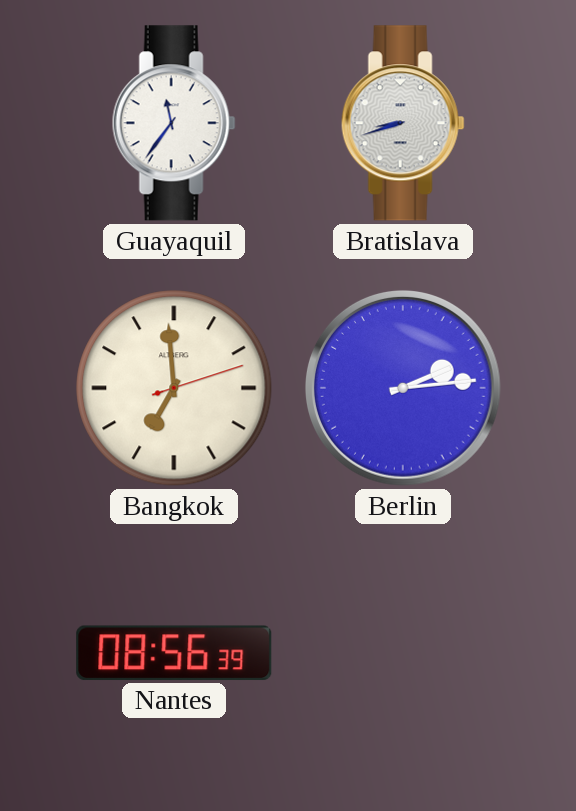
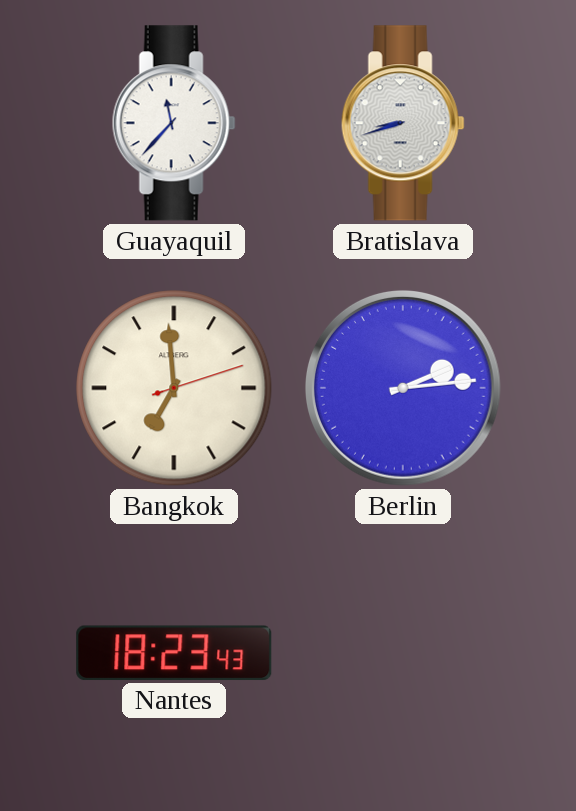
Guayaquil: 11:36 -> 11:37
Nantes: 08:56 -> 18:23
